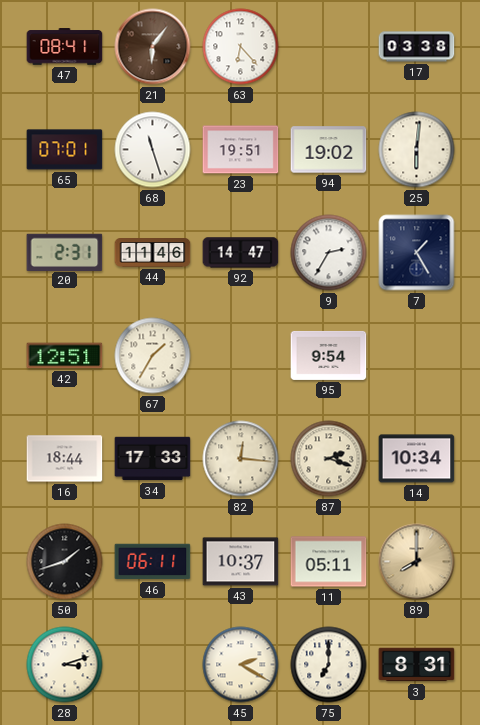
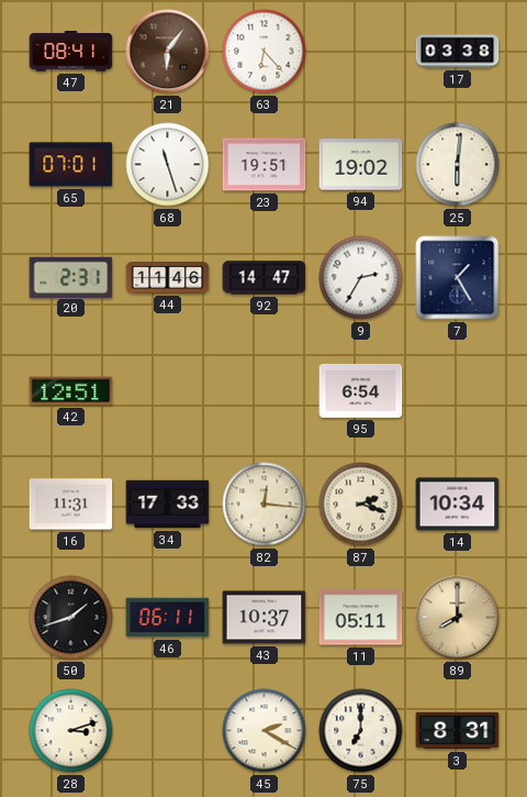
67: 1:35 -> none
95: 9:54 -> 6:54
16: 18:44 -> 11:31
